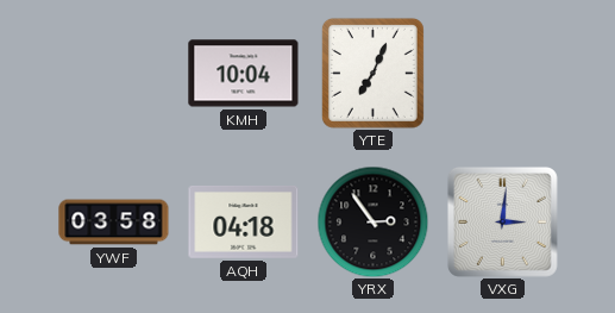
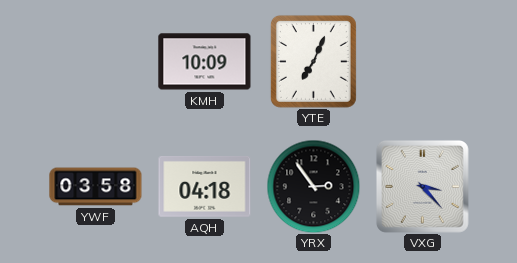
KMH: 10:04 -> 10:09
VXG: 3:01 -> 3:23
